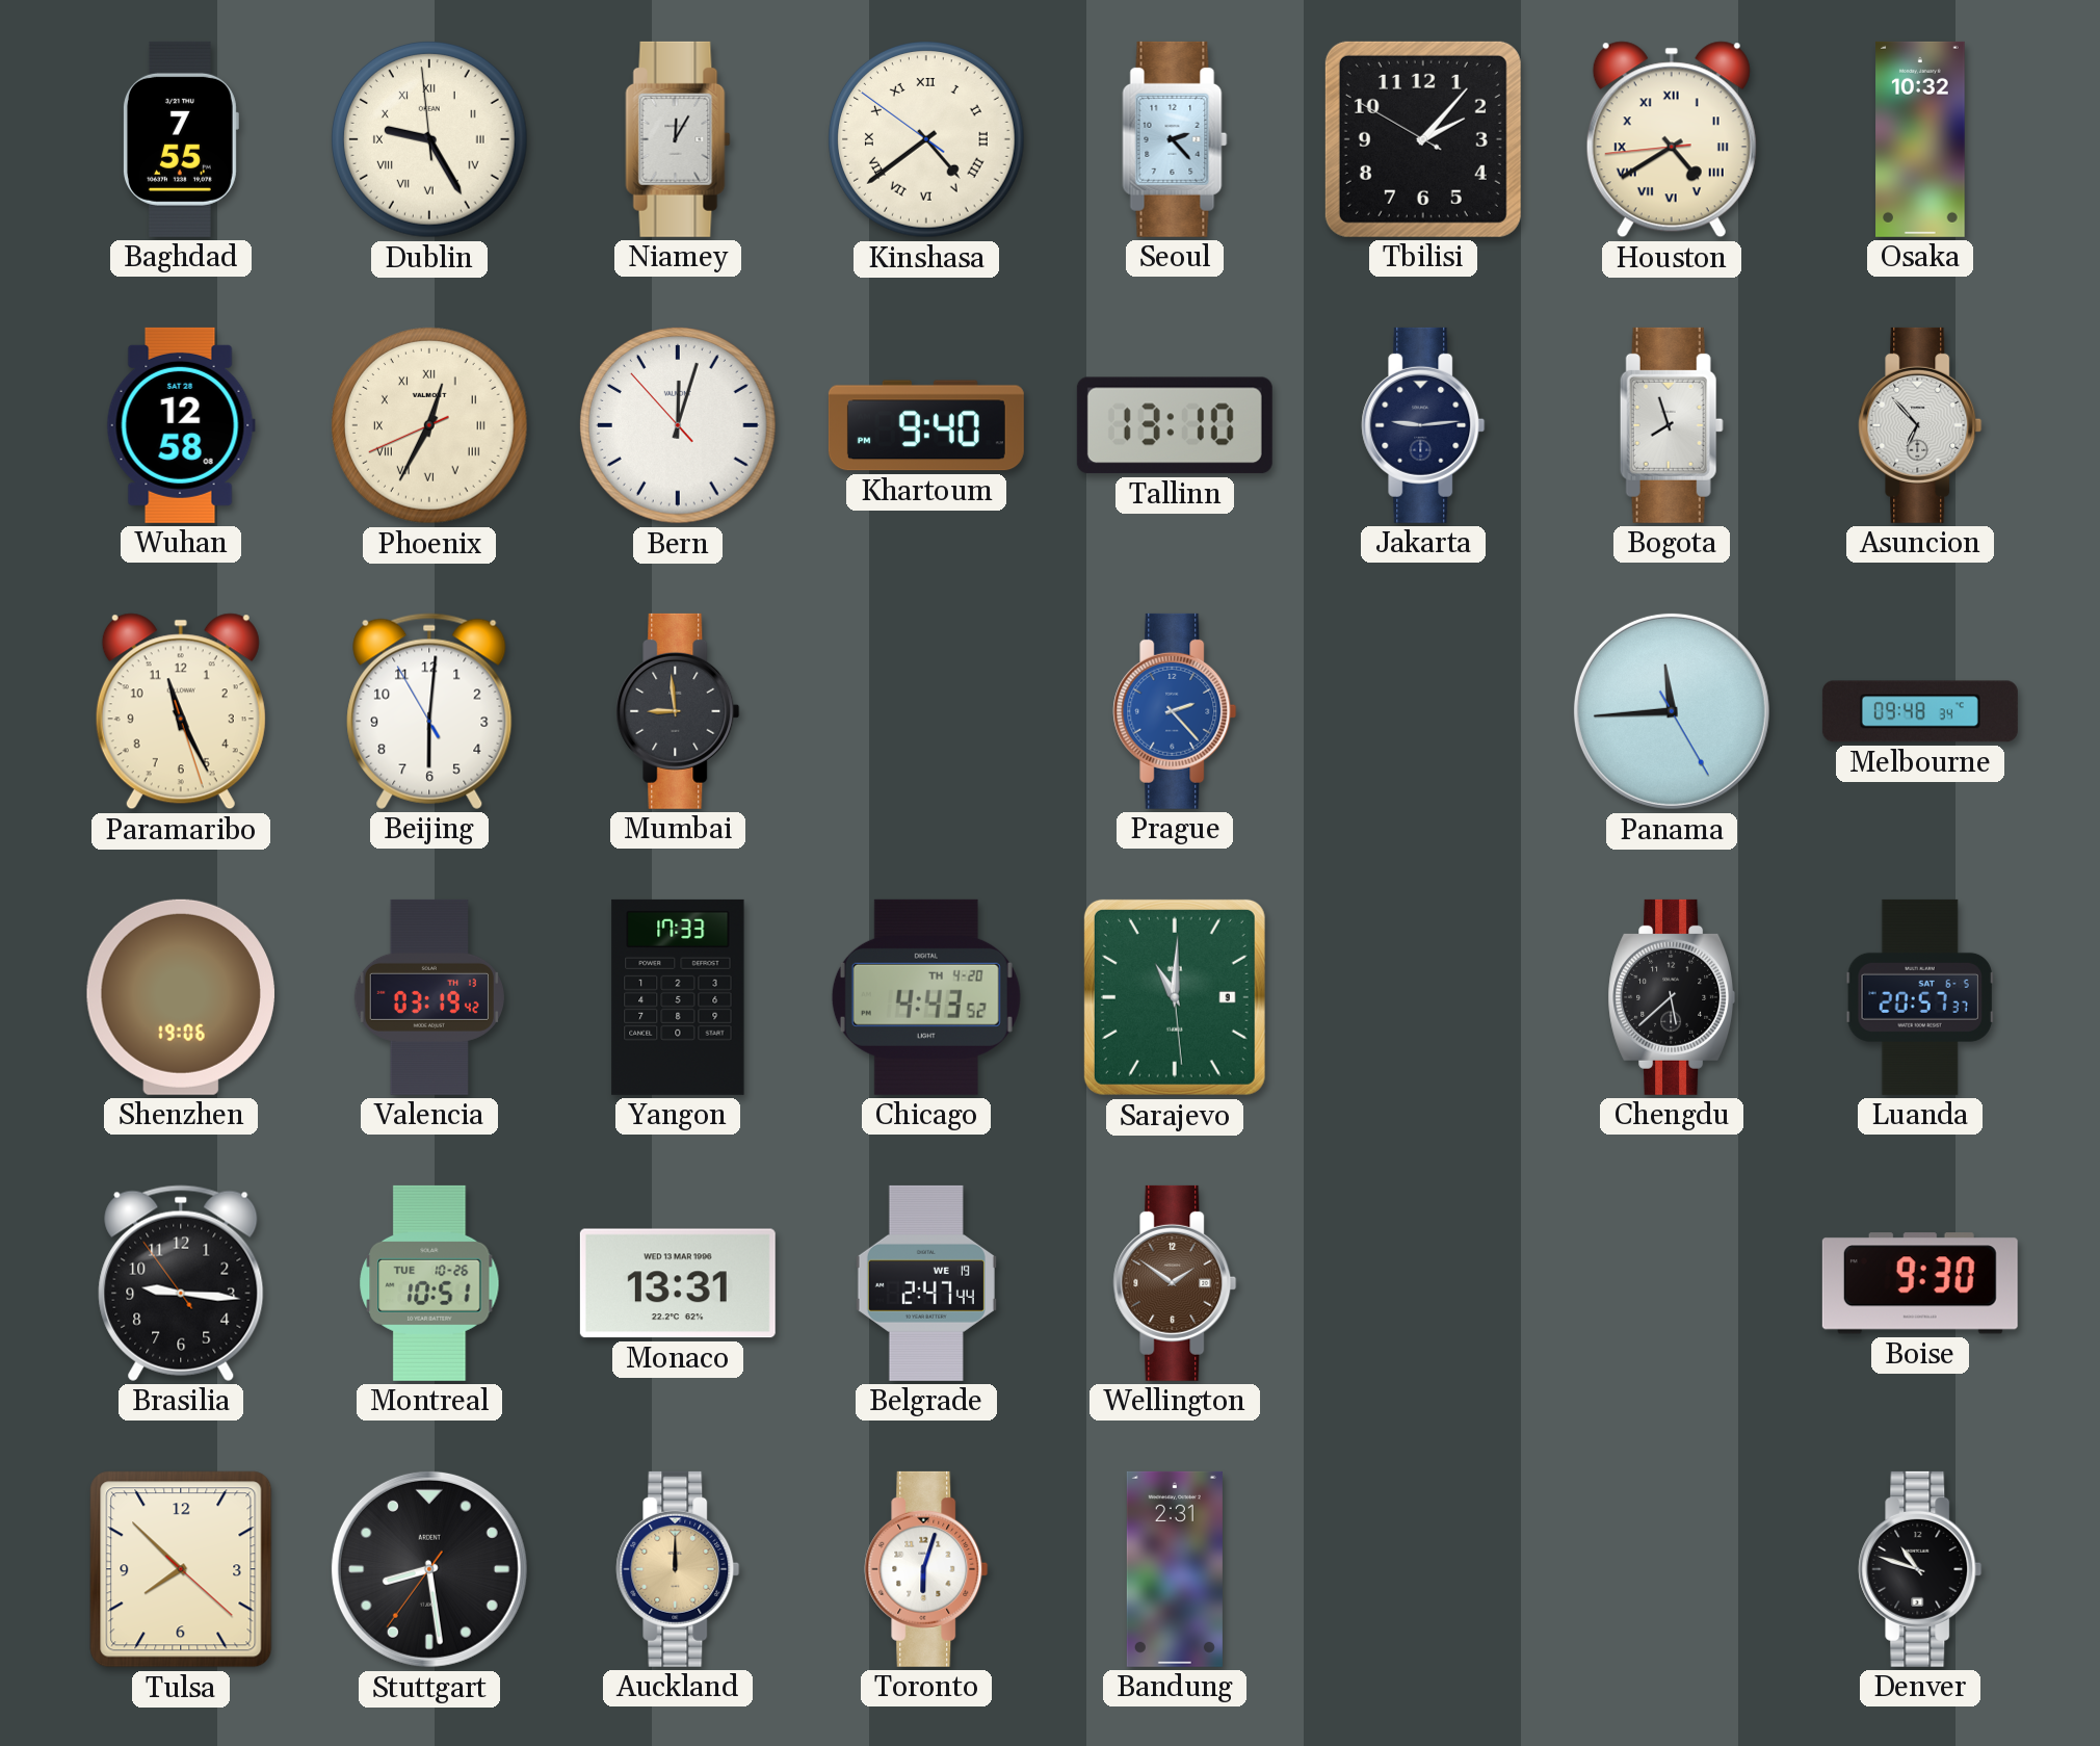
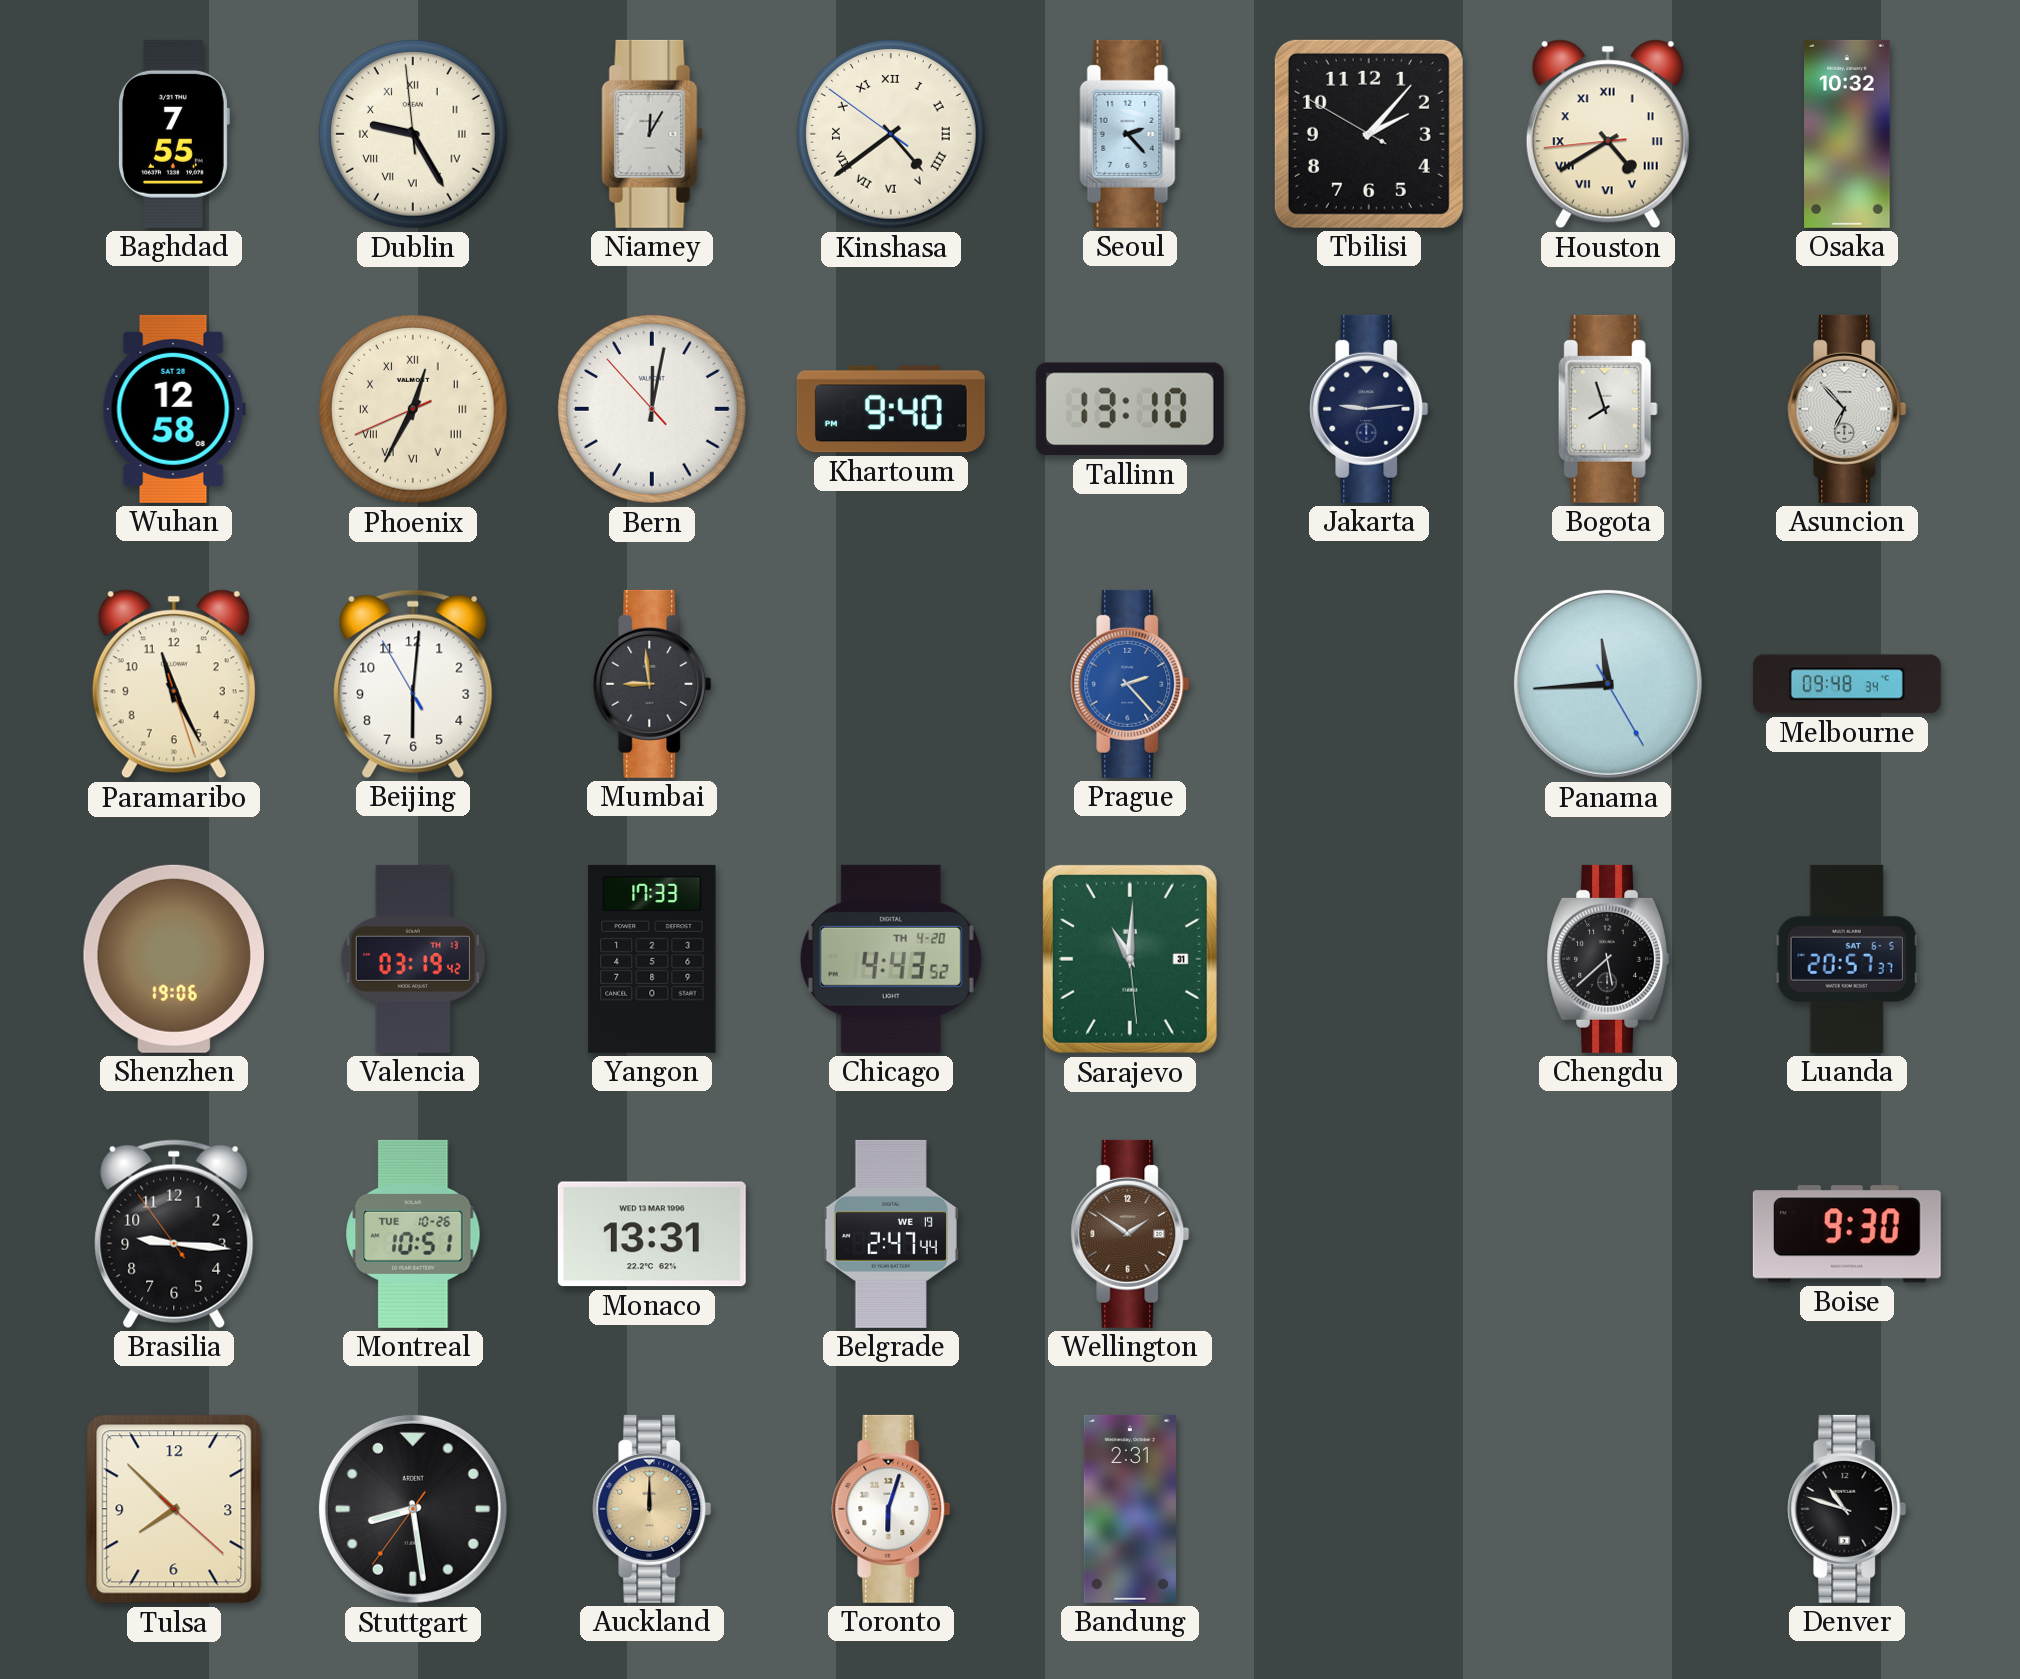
Bern: 12:02 -> 12:01
Sarajevo date: 9 -> 31
